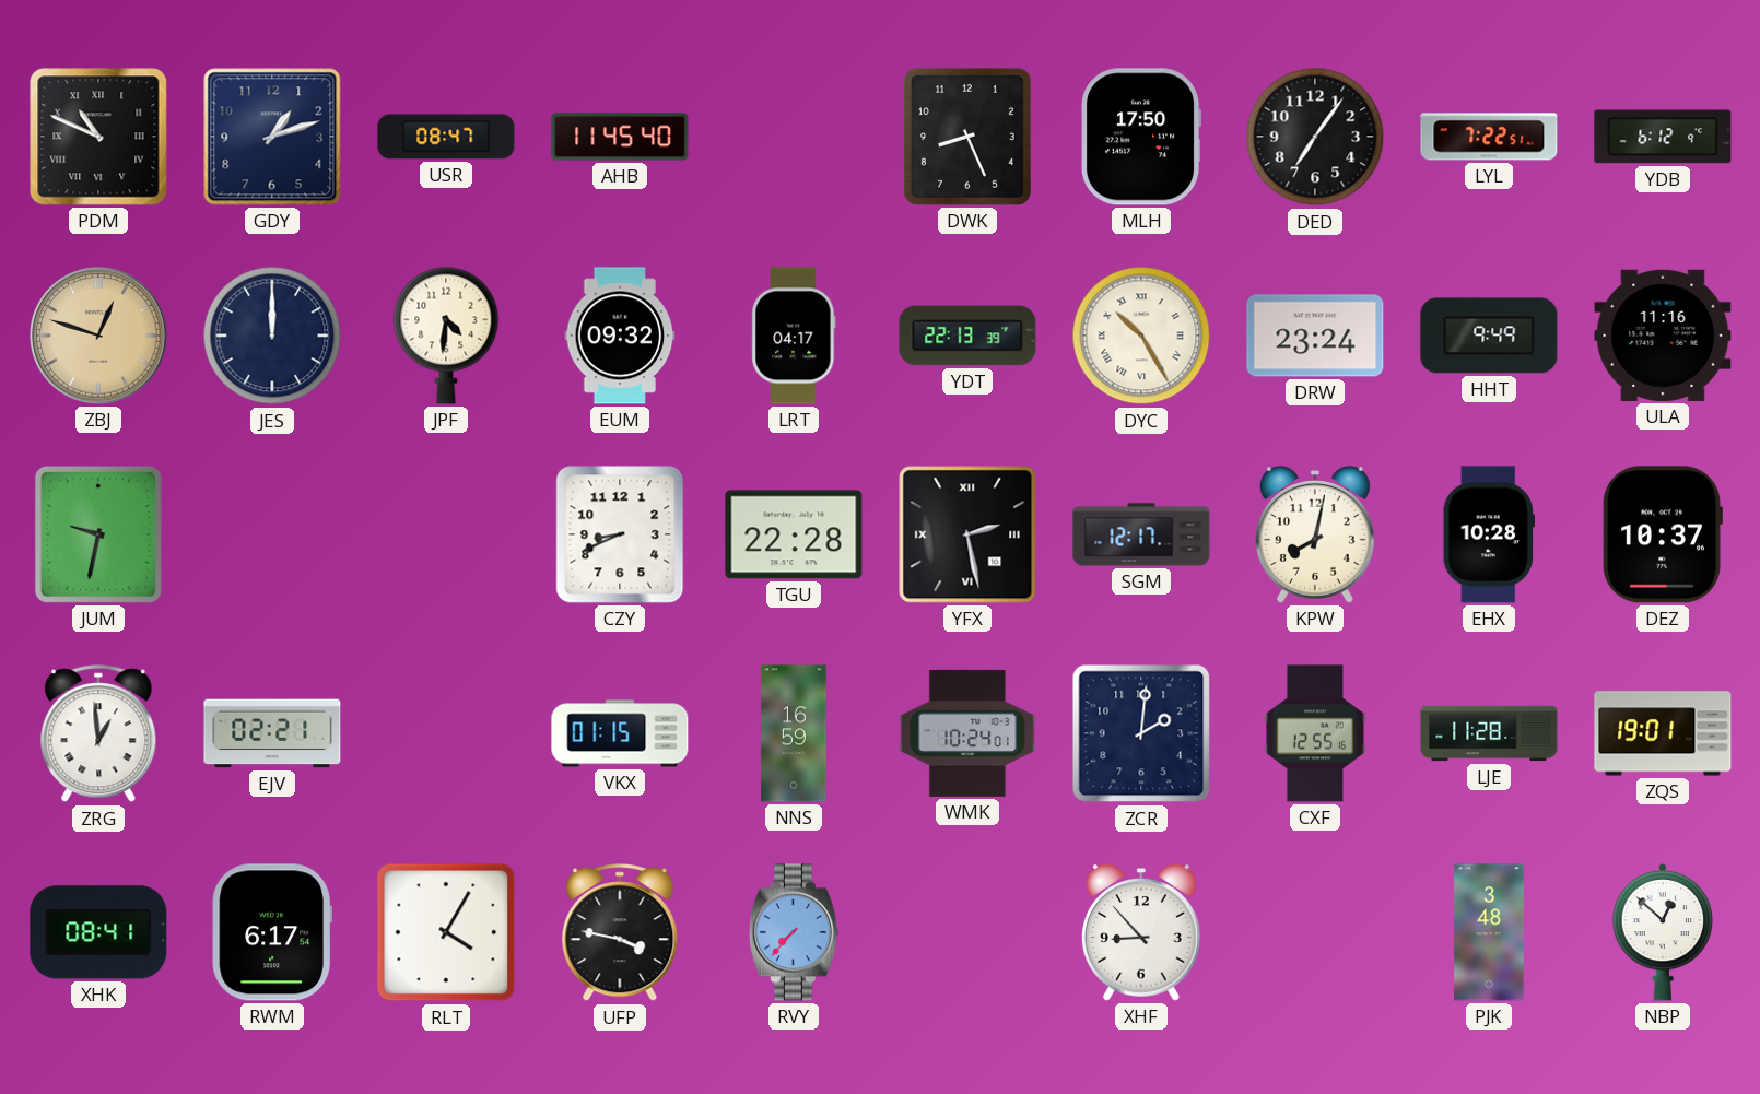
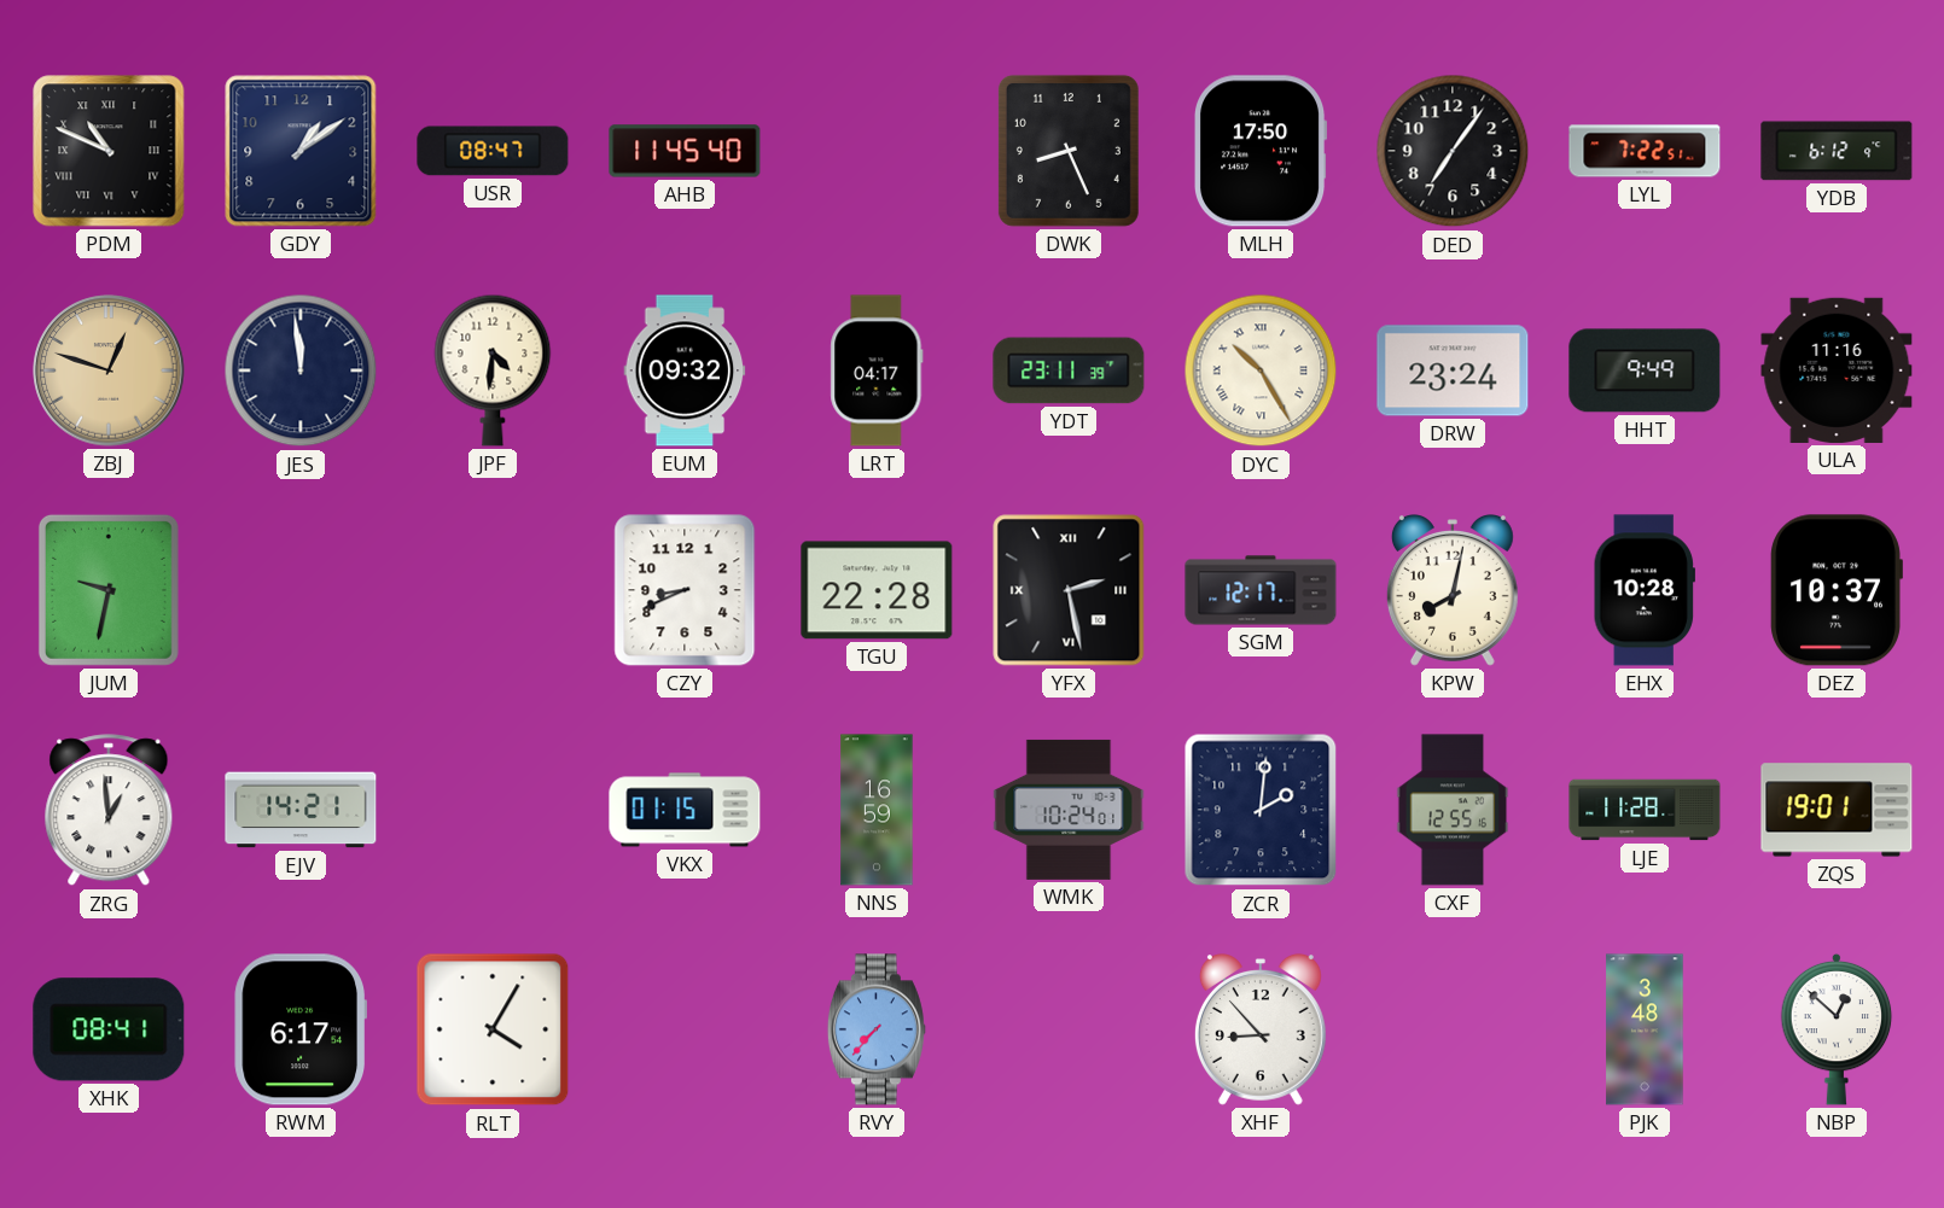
GDY: 1:12 -> 1:09
JES: 12:00 -> 11:59
YDT: 22:13 -> 23:11
EJV: 02:21 -> 14:21
UFP: 3:47 -> none
